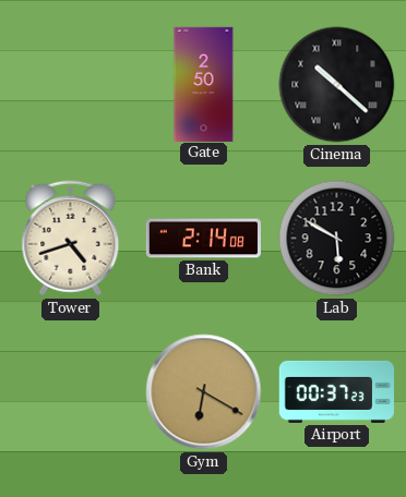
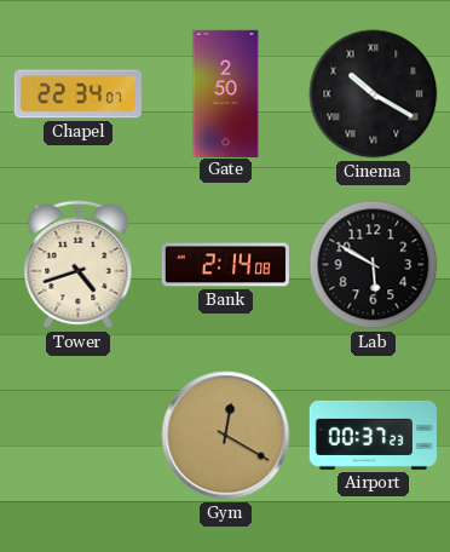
Chapel: none -> 22:34
Cinema: 10:22 -> 10:20
Gym: 6:20 -> 12:20
